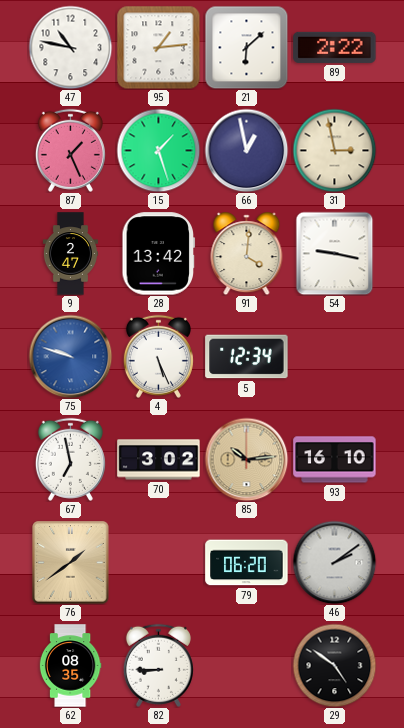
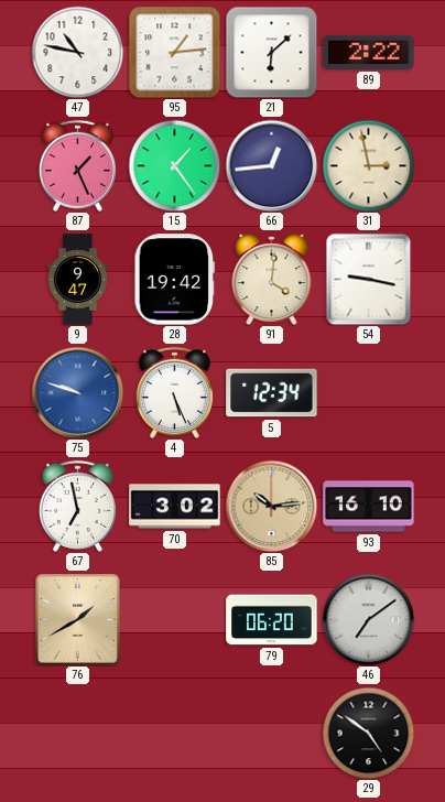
15: 1:27 -> 1:24
66: 12:58 -> 12:44
9: 2:47 -> 9:47
28: 13:42 -> 19:42
76: 1:39 -> 1:40
46: 2:09 -> 7:09
62: 08:35 -> none
82: 8:45 -> none
